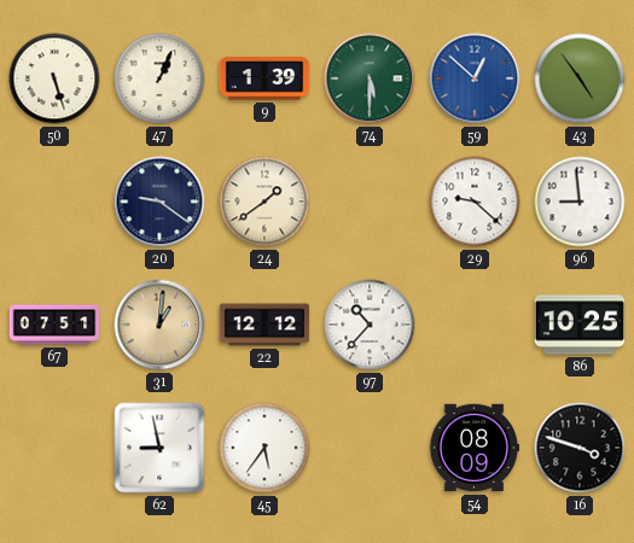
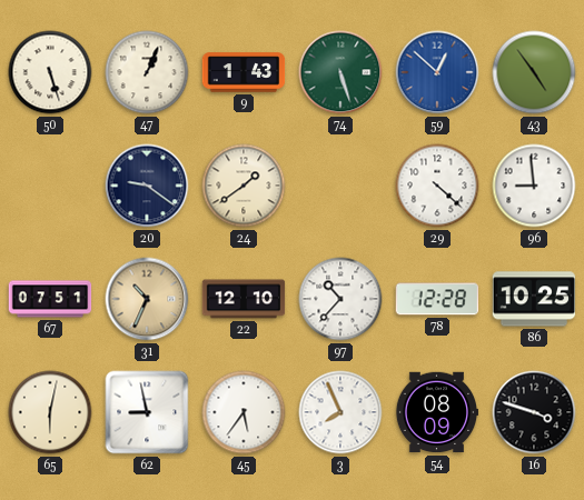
9: 1:39 -> 1:43
74: 5:30 -> 5:27
29: 9:22 -> 4:22
31: 1:01 -> 10:34
22: 12:12 -> 12:10
78: none -> 12:28
65: none -> 6:02
3: none -> 7:56
